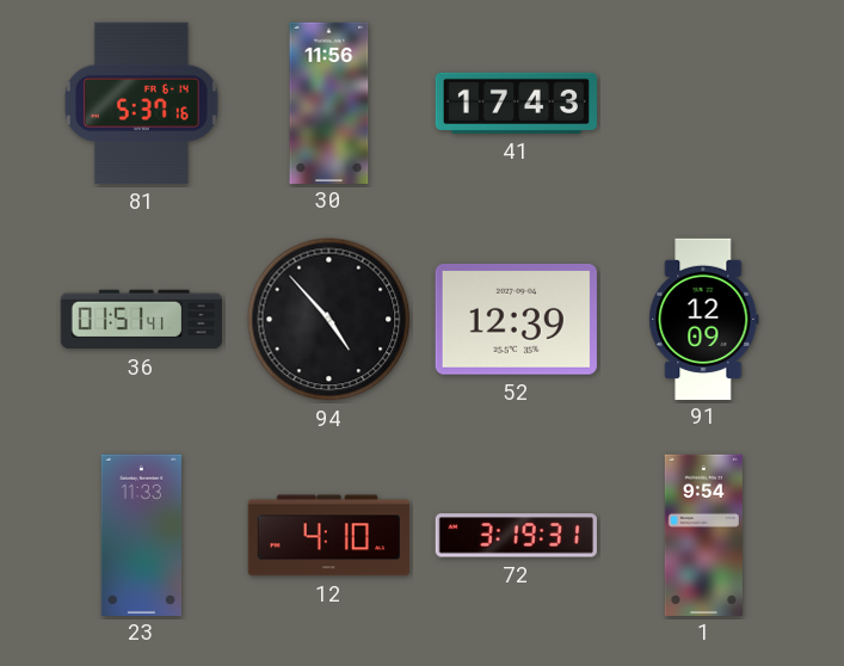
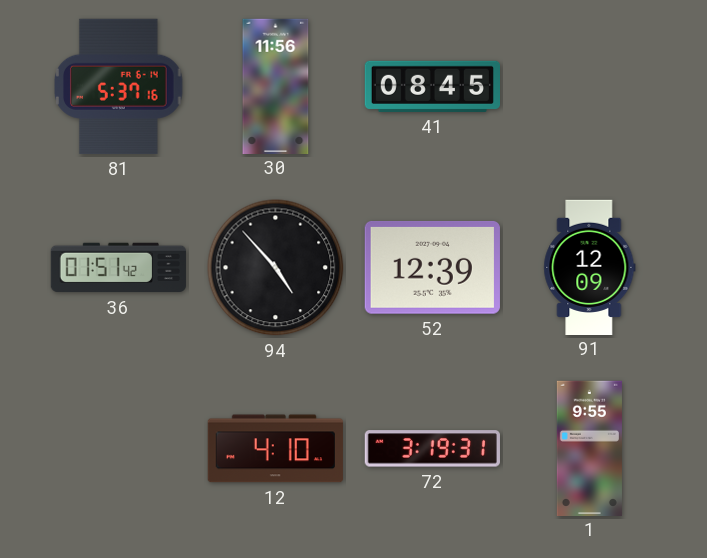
41: 17:43 -> 08:45
36: 01:51:41 -> 01:51:42
23: 11:33 -> none
1: 9:54 -> 9:55
